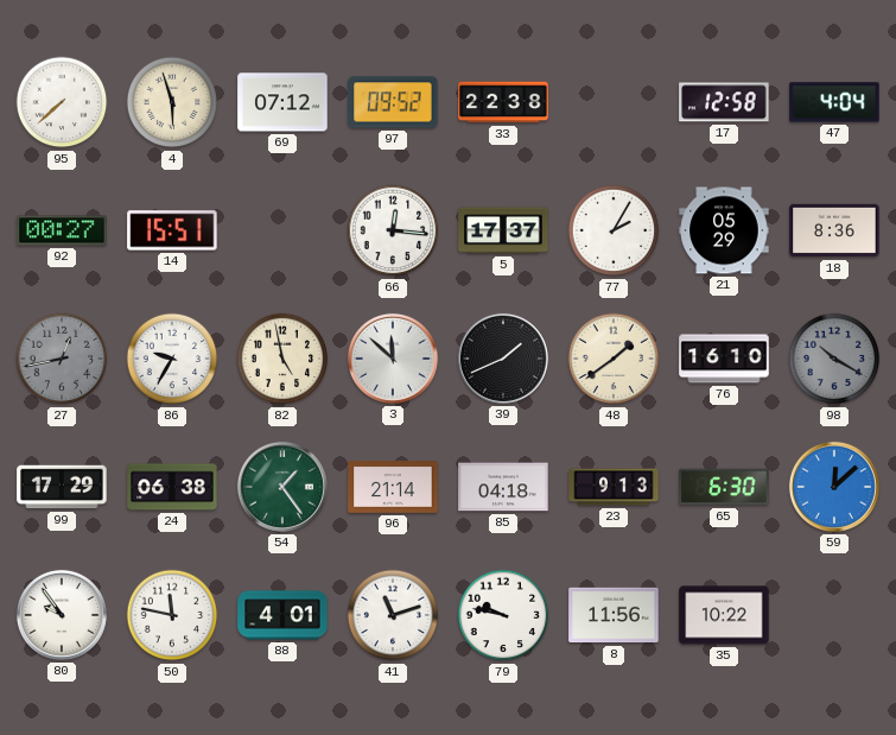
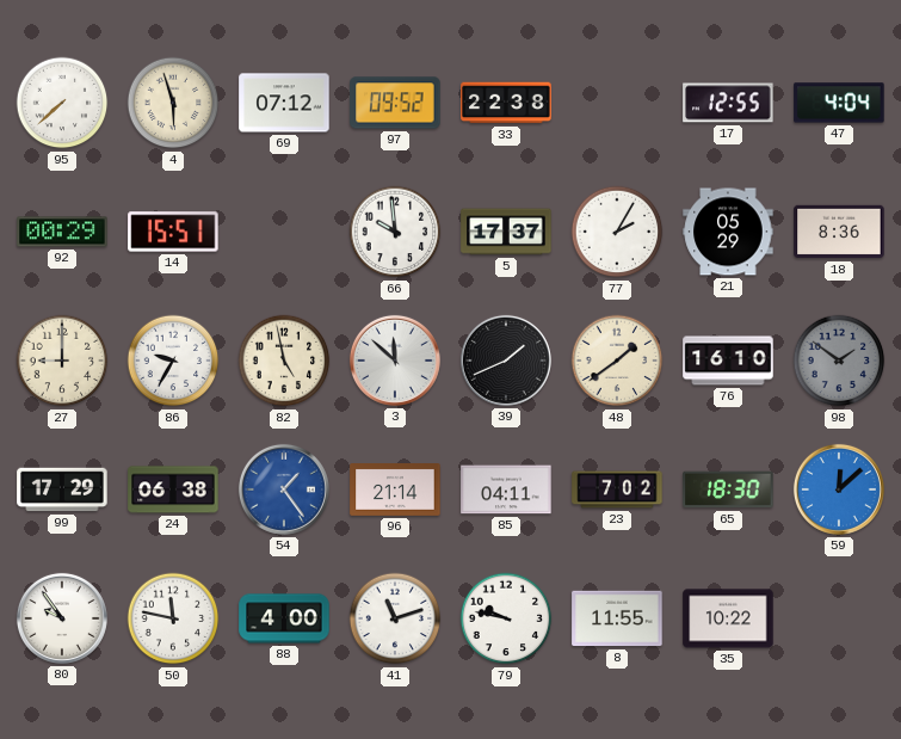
17: 12:58 -> 12:55
92: 00:27 -> 00:29
66: 12:16 -> 9:59
27: 12:43 -> 9:00
27 dial: grey -> cream
98: 10:20 -> 1:51
54 dial: green -> blue
85: 04:18 -> 04:11
23: 9:13 -> 7:02
65: 6:30 -> 18:30
88: 4:01 -> 4:00
8: 11:56 -> 11:55
